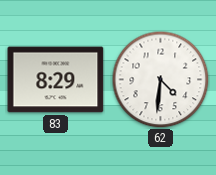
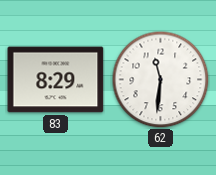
62: 4:31 -> 11:31
